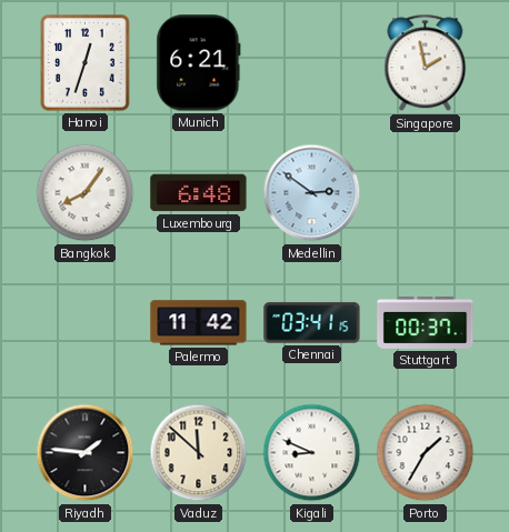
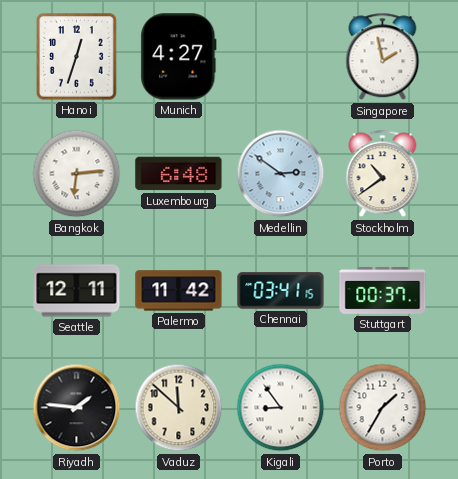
Munich: 6:21 -> 4:27
Bangkok: 8:06 -> 6:14
Stockholm: none -> 10:39
Seattle: none -> 12:11
Kigali: 8:49 -> 8:54
